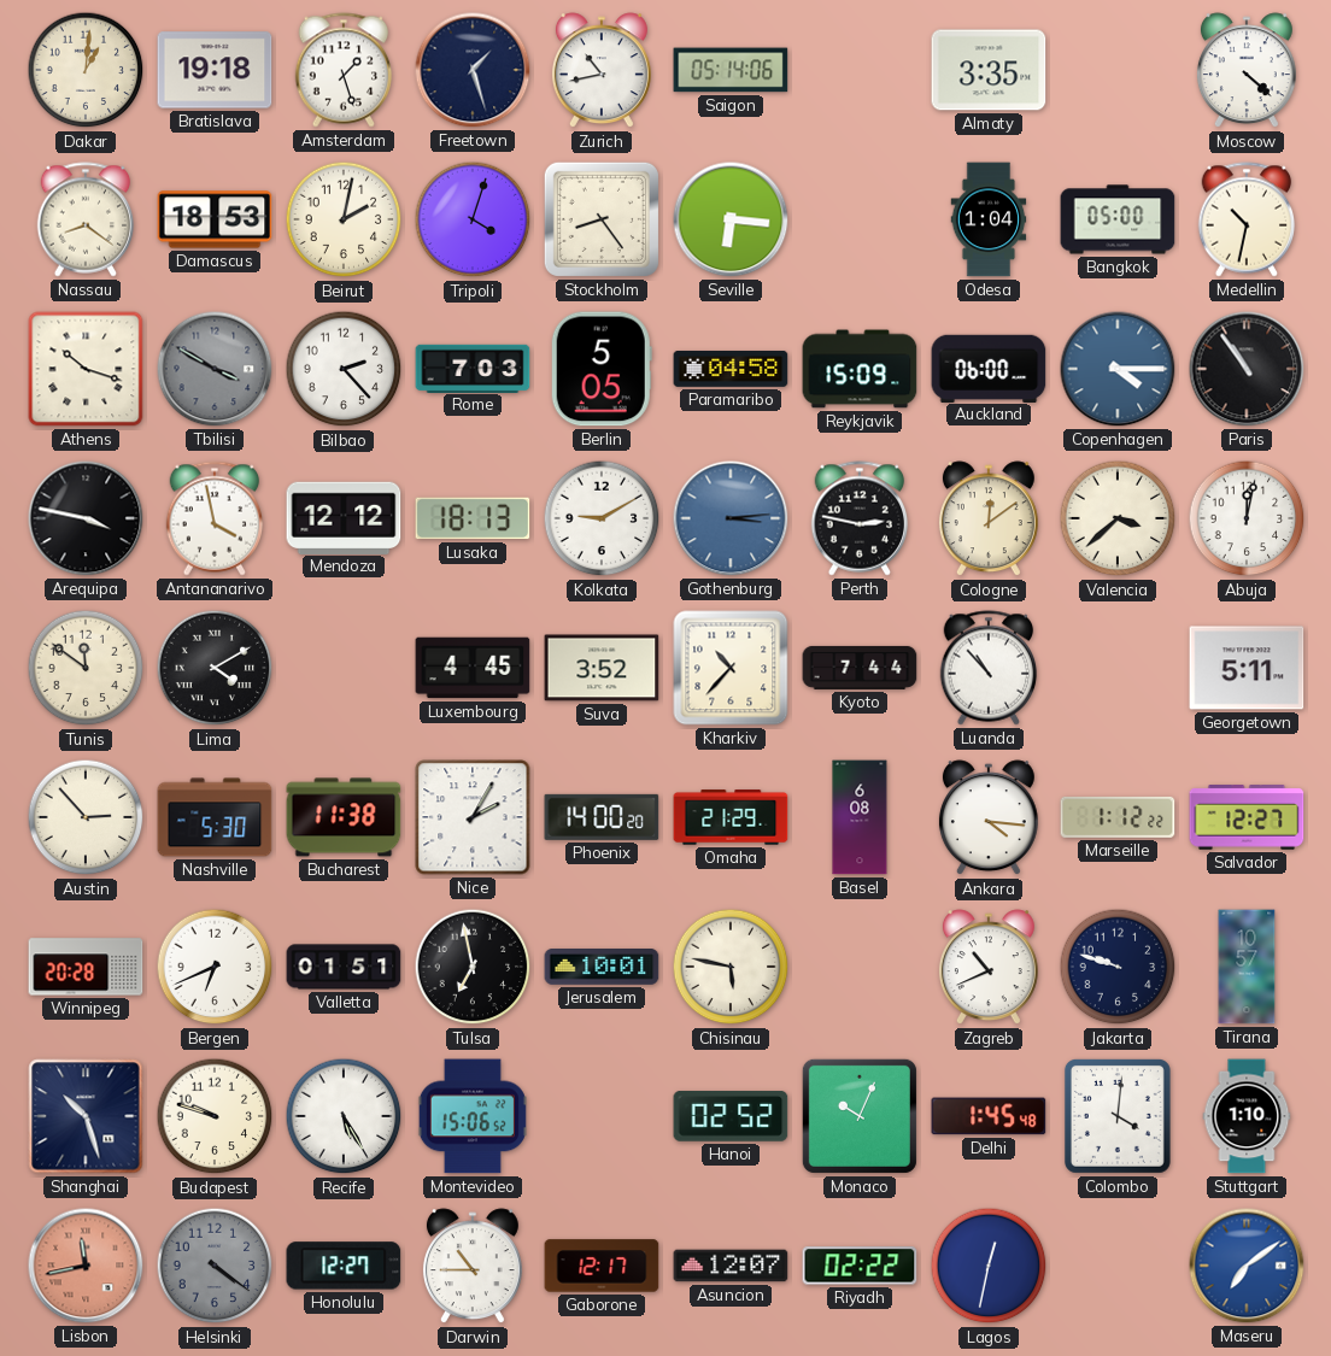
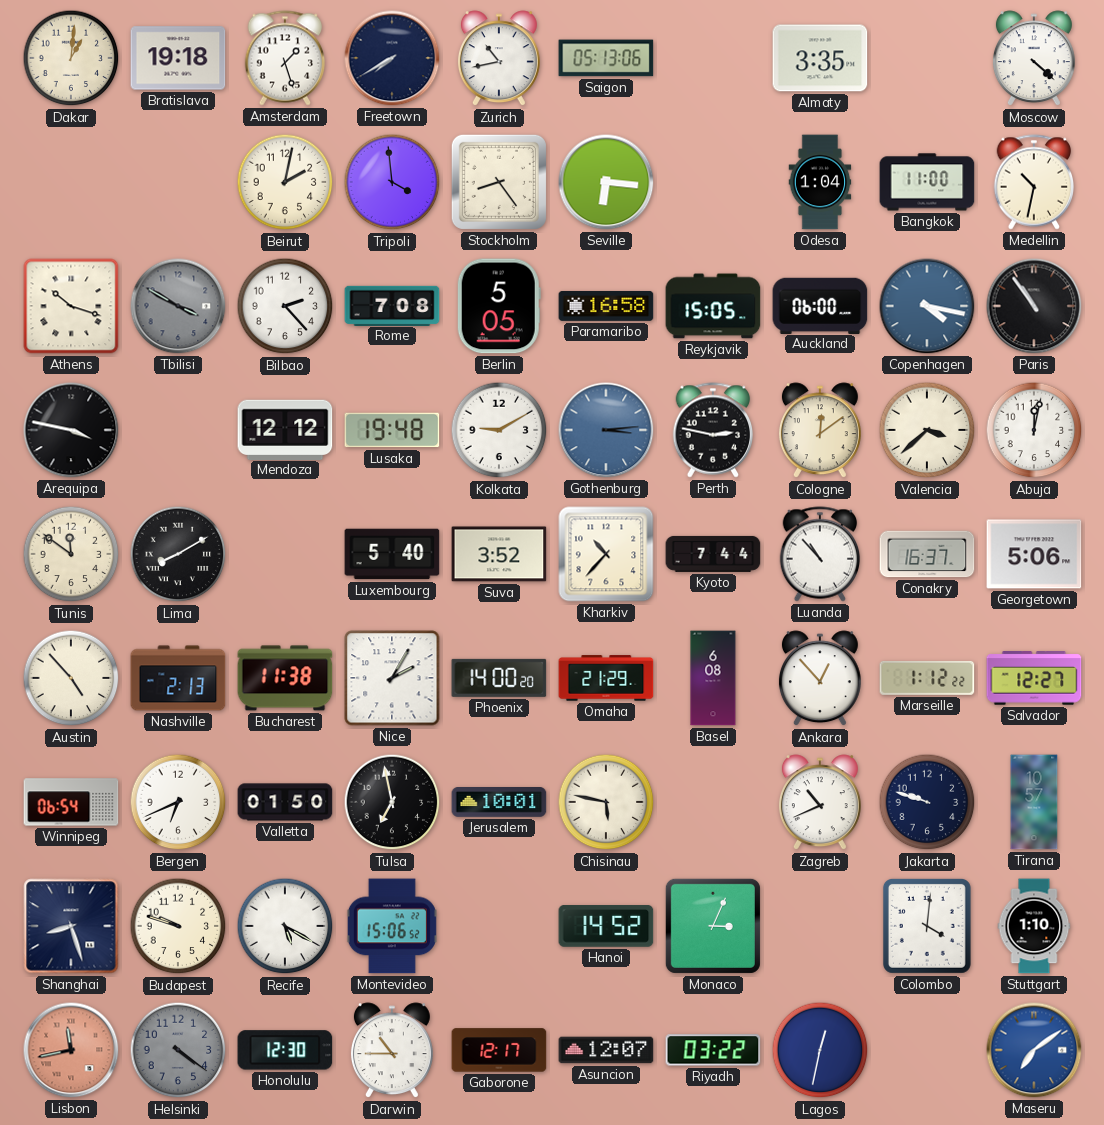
Freetown: 1:27 -> 7:40
Saigon: 05:14 -> 05:13
Nassau: 8:21 -> none
Damascus: 18:53 -> none
Tripoli: 4:03 -> 3:59
Bangkok: 05:00 -> 11:00
Rome: 7:03 -> 7:08
Paramaribo: 04:58 -> 16:58
Reykjavik: 15:09 -> 15:05
Copenhagen: 4:15 -> 4:17
Antananarivo: 3:58 -> none
Lusaka: 18:13 -> 19:48
Lima: 4:10 -> 8:10
Luxembourg: 4:45 -> 5:40
Conakry: none -> 16:37
Georgetown: 5:11 -> 5:06
Austin: 2:53 -> 4:53
Nashville: 5:30 -> 2:13
Ankara: 4:16 -> 12:53
Winnipeg: 20:28 -> 06:54
Valletta: 01:51 -> 01:50
Shanghai: 10:27 -> 8:27
Recife: 5:25 -> 5:20
Hanoi: 02:52 -> 14:52
Monaco: 10:04 -> 3:04
Delhi: 1:45 -> none
Honolulu: 12:27 -> 12:30
Riyadh: 02:22 -> 03:22
